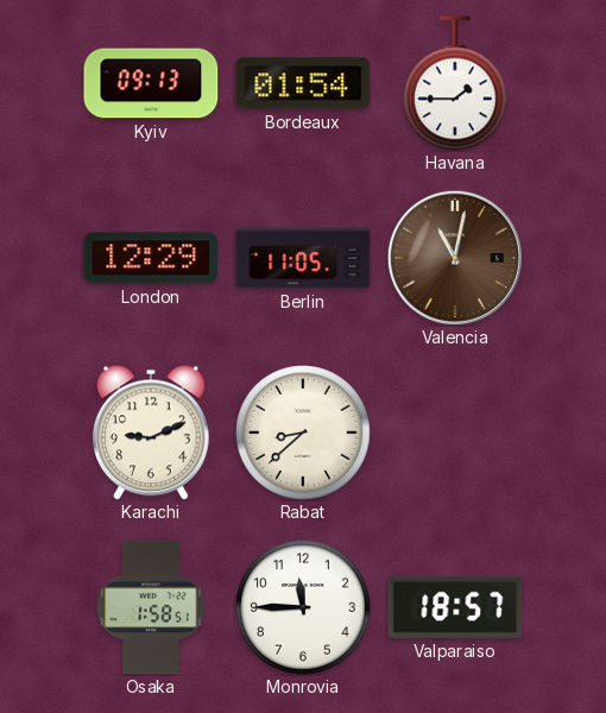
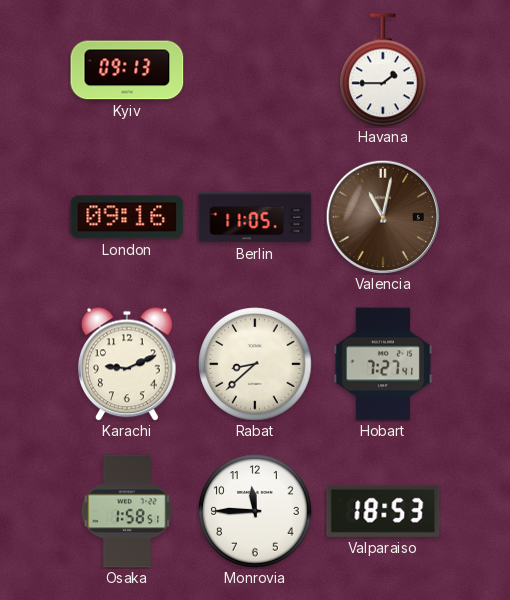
Bordeaux: 01:54 -> none
London: 12:29 -> 09:16
Hobart: none -> 7:27
Valparaiso: 18:57 -> 18:53
